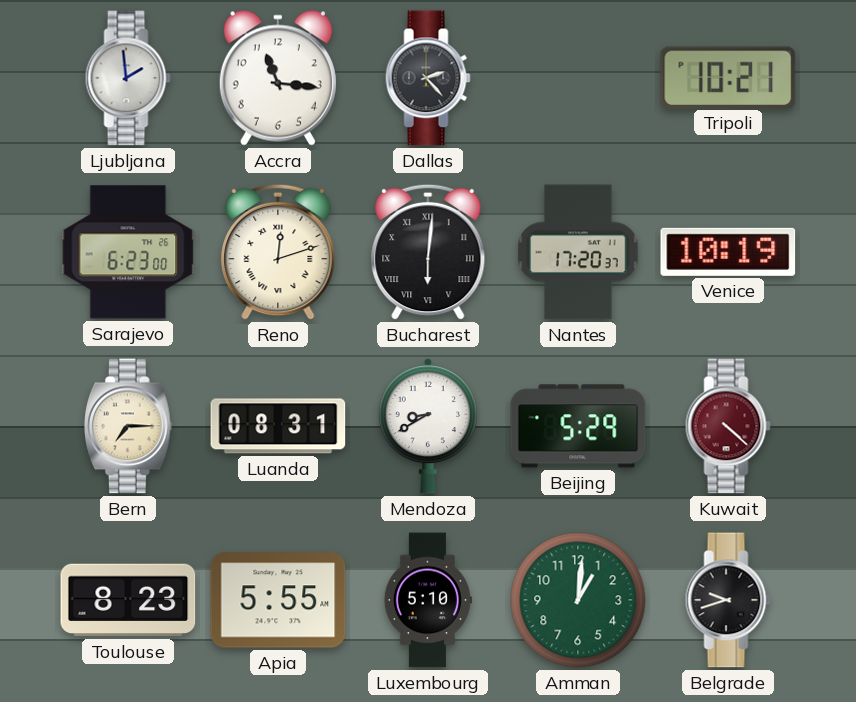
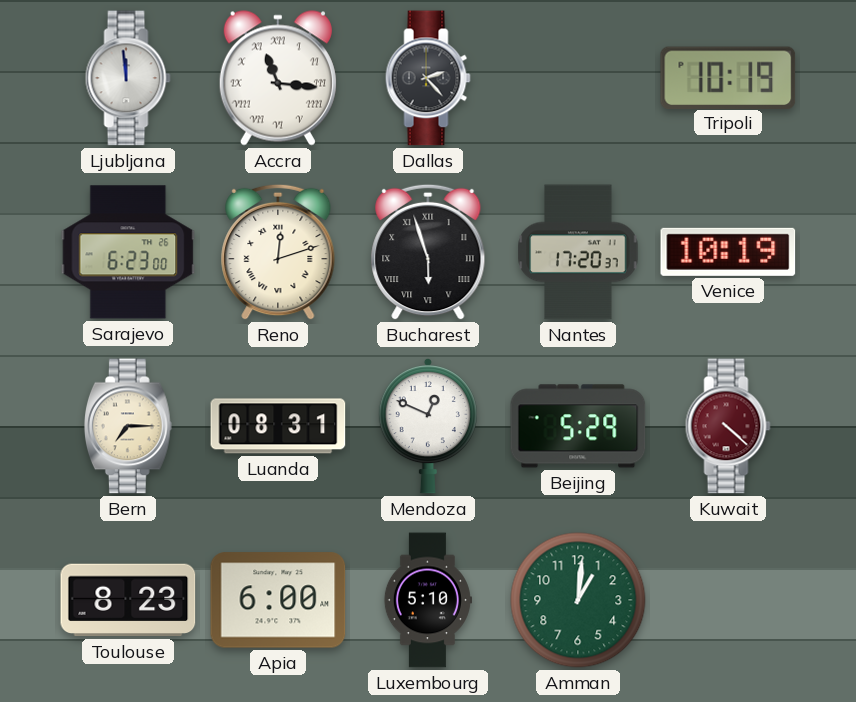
Ljubljana: 1:59 -> 11:59
Accra numerals: Arabic -> Roman
Tripoli: 10:21 -> 10:19
Bucharest: 6:01 -> 5:57
Mendoza: 8:40 -> 12:49
Apia: 5:55 -> 6:00
Belgrade: 9:42 -> none
